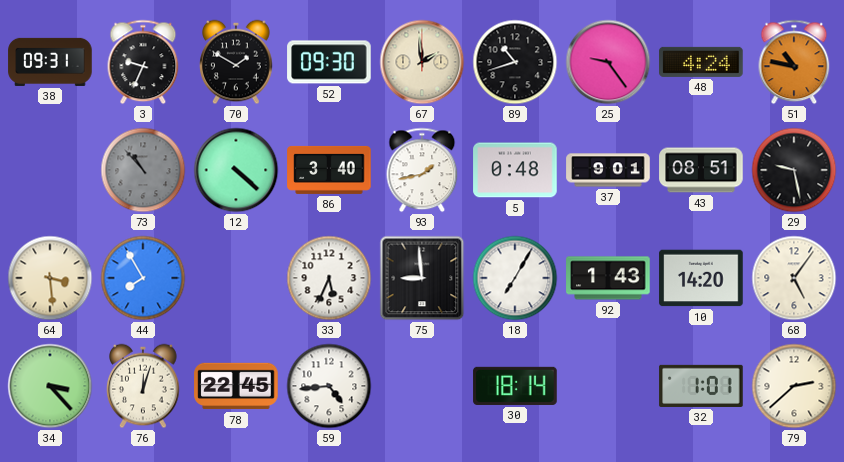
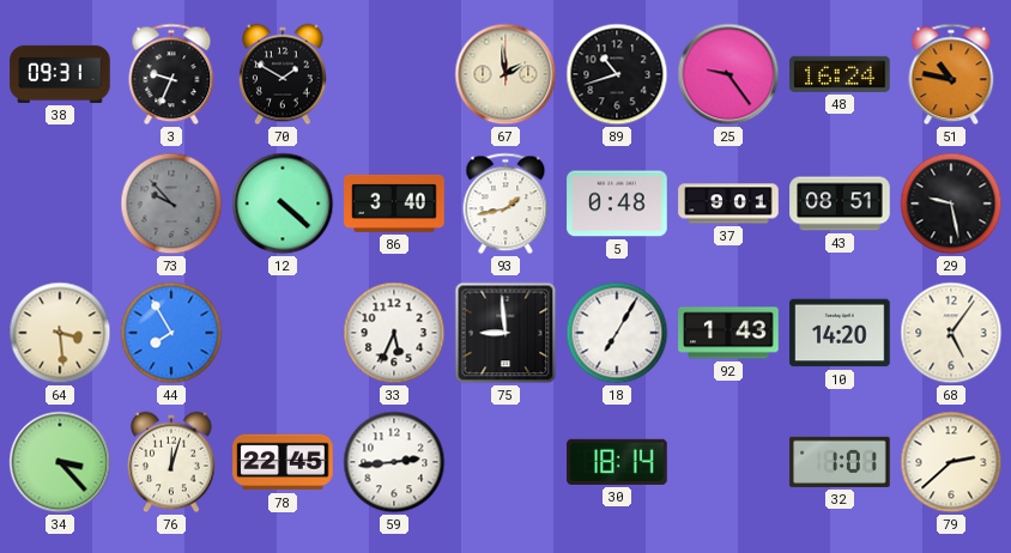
52: 09:30 -> none
48: 4:24 -> 16:24
73: 10:53 -> 9:53
59: 4:44 -> 2:44
